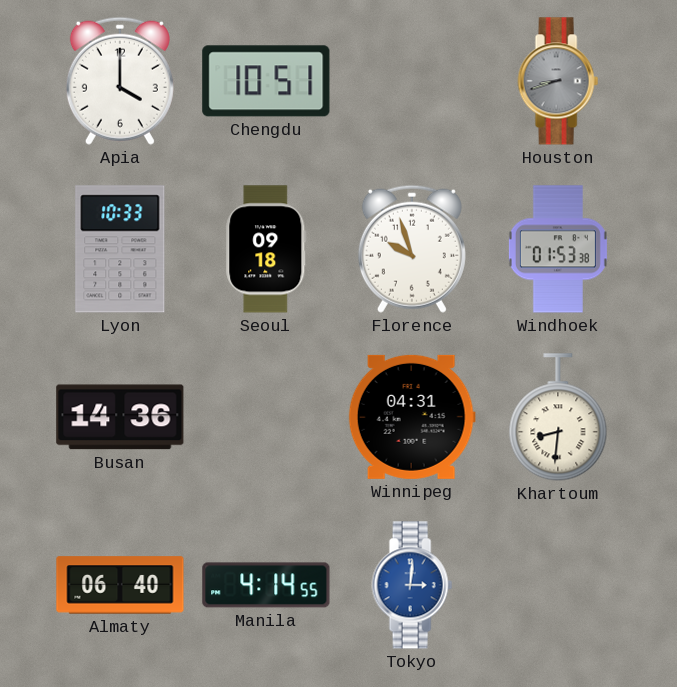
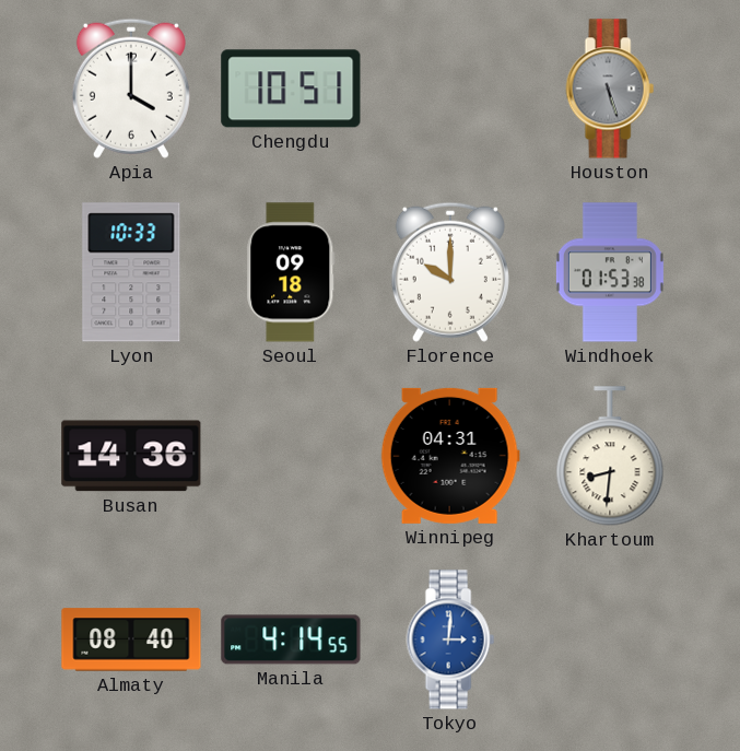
Houston: 8:42 -> 5:27
Florence: 9:57 -> 10:00
Almaty: 06:40 -> 08:40
